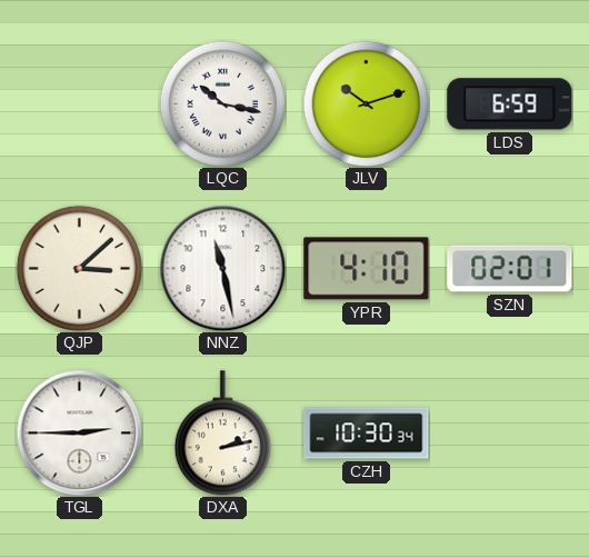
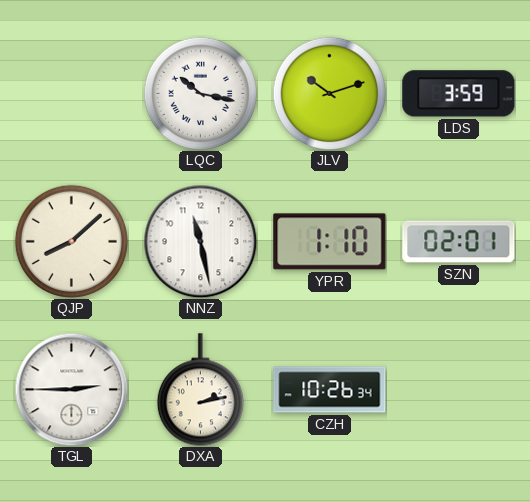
LDS: 6:59 -> 3:59
QJP: 3:08 -> 8:08
YPR: 4:10 -> 1:10
CZH: 10:30 -> 10:26
